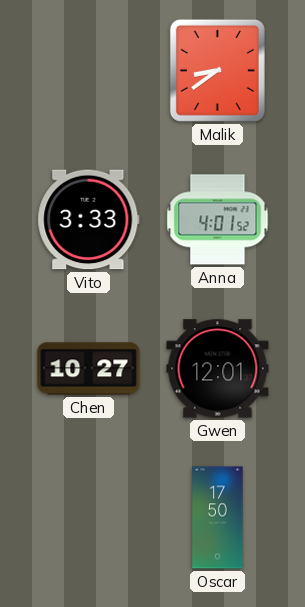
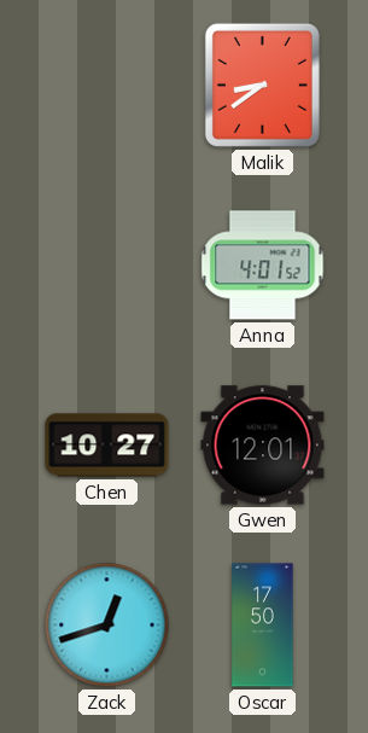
Vito: 3:33 -> none
Zack: none -> 12:42
